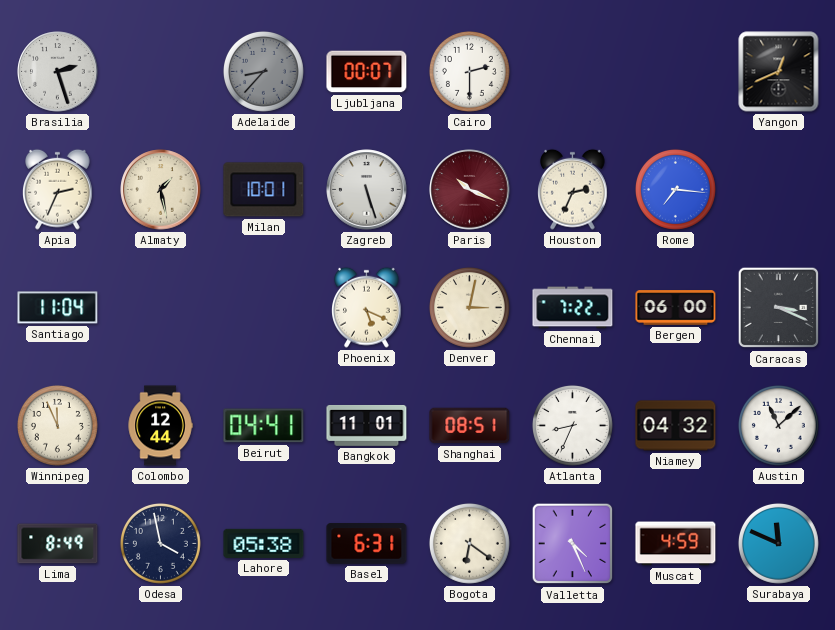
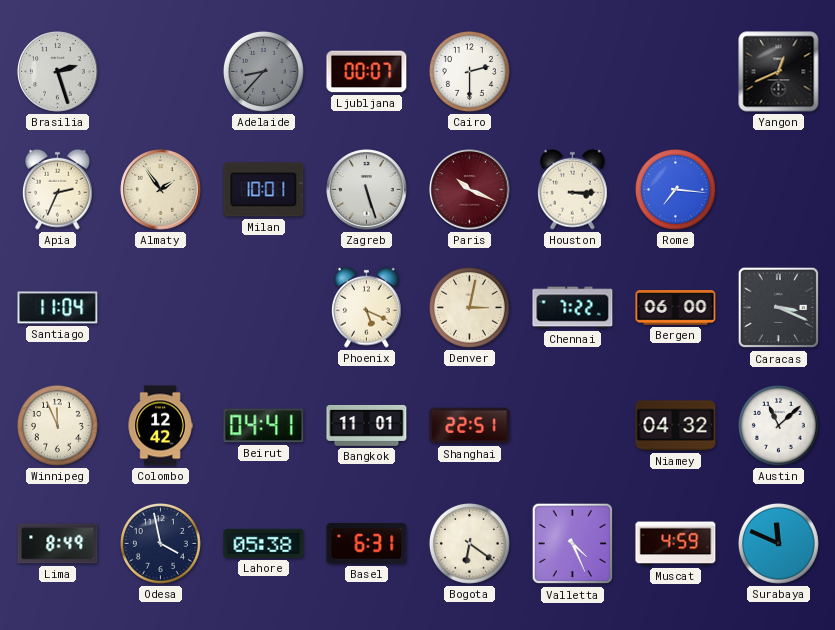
Almaty: 1:28 -> 1:54
Houston: 2:34 -> 3:15
Colombo: 12:44 -> 12:42
Shanghai: 08:51 -> 22:51
Atlanta: 8:34 -> none
